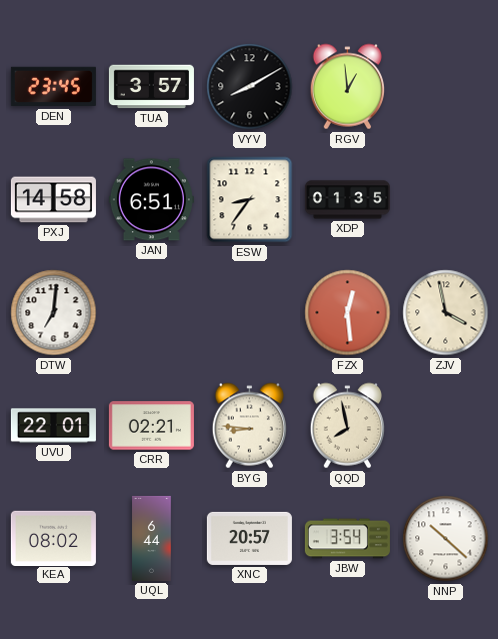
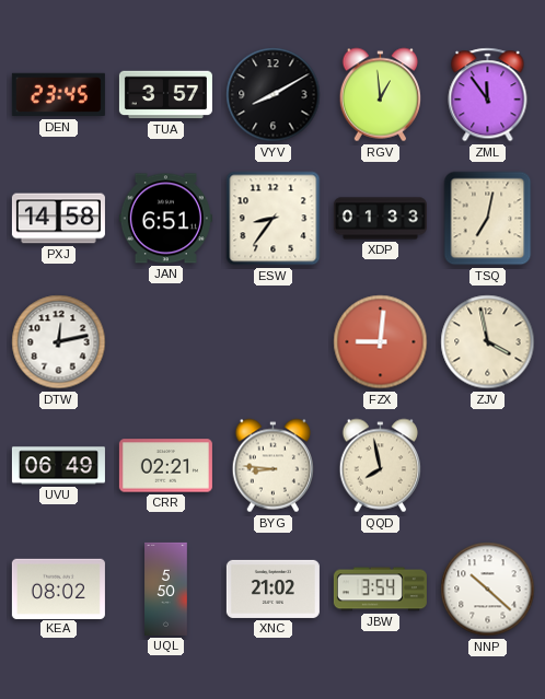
ZML: none -> 11:54
XDP: 01:35 -> 01:33
TSQ: none -> 7:02
DTW: 7:01 -> 12:13
FZX: 12:29 -> 9:01
UVU: 22:01 -> 06:49
UQL: 6:44 -> 5:50
XNC: 20:57 -> 21:02
